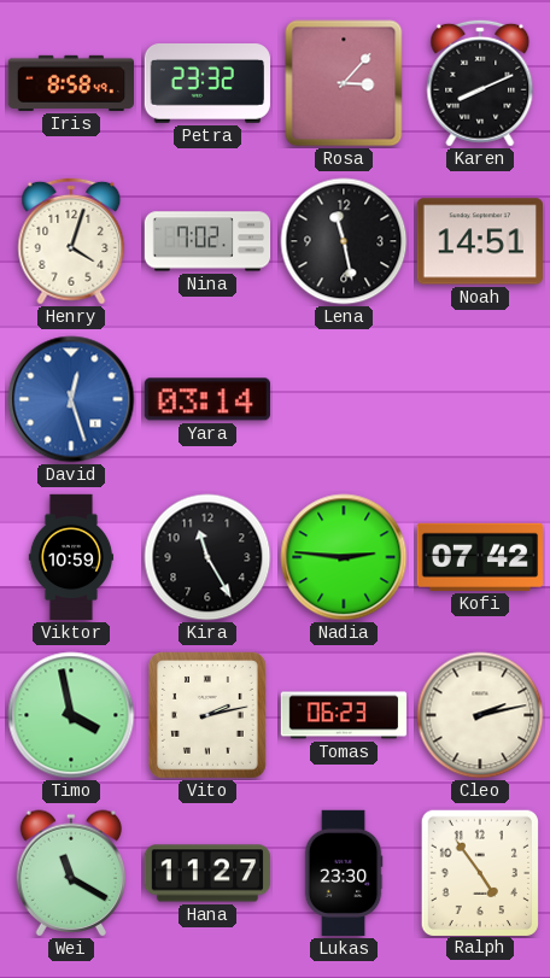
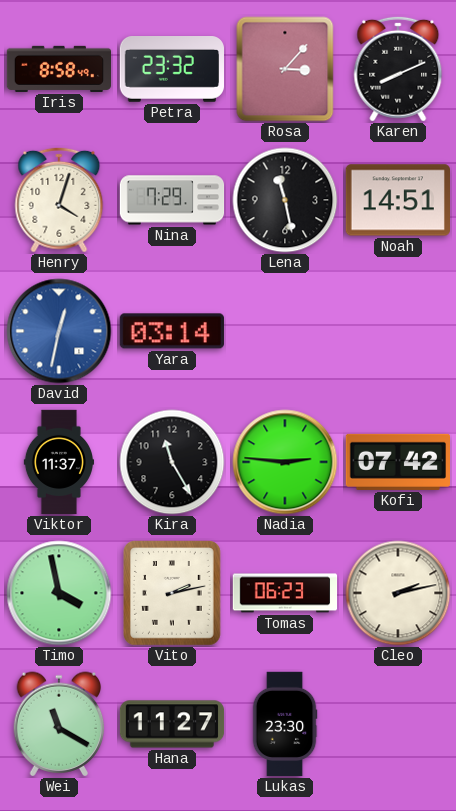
Nina: 7:02 -> 7:29
David: 12:27 -> 12:32
Viktor: 10:59 -> 11:37
Ralph: 4:54 -> none
